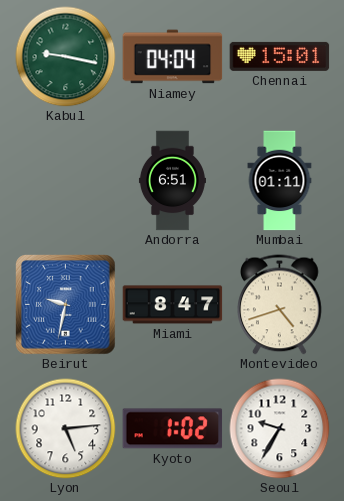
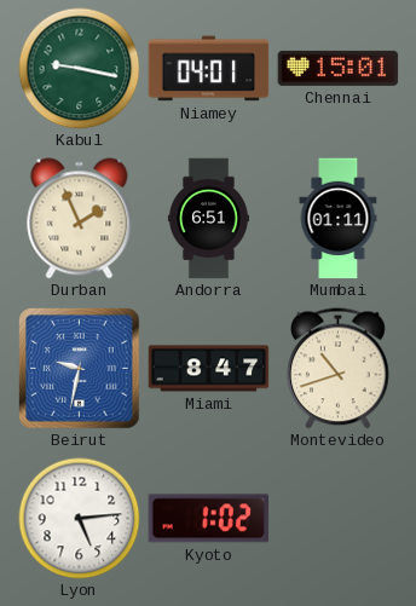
Niamey: 04:04 -> 04:01
Durban: none -> 1:56
Montevideo: 4:42 -> 10:42
Seoul: 9:35 -> none
